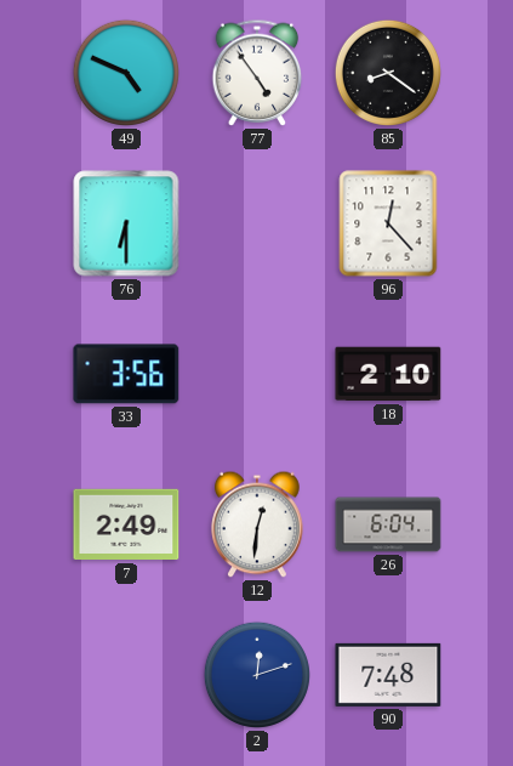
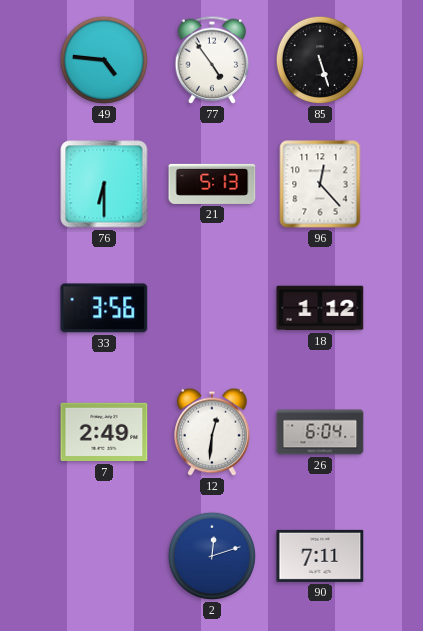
49: 4:49 -> 4:46
85: 8:21 -> 5:27
21: none -> 5:13
18: 2:10 -> 1:12
90: 7:48 -> 7:11
